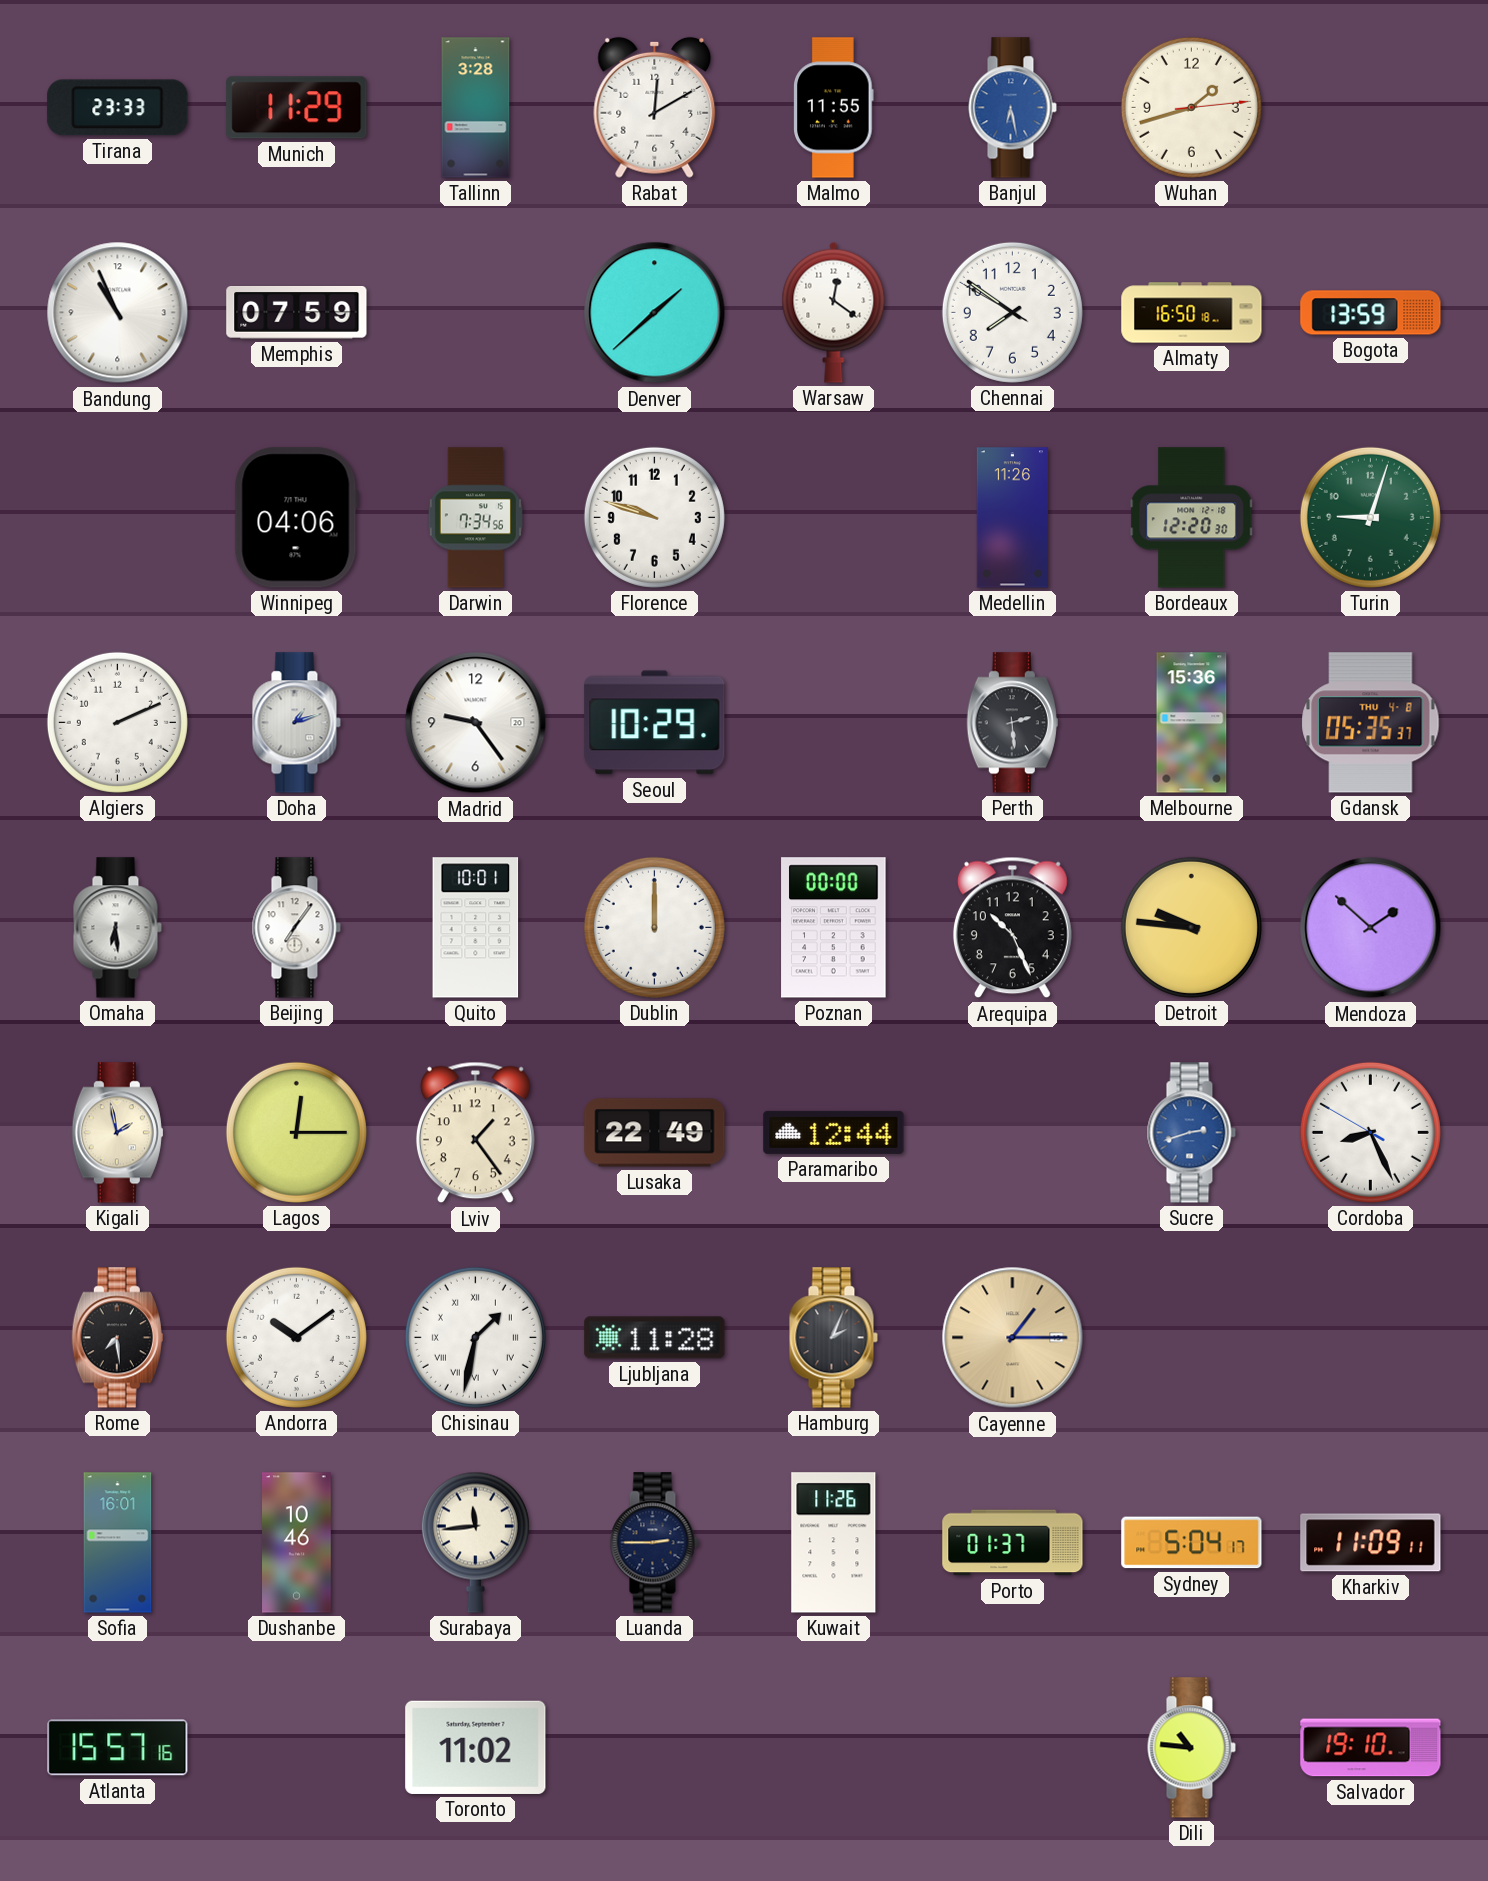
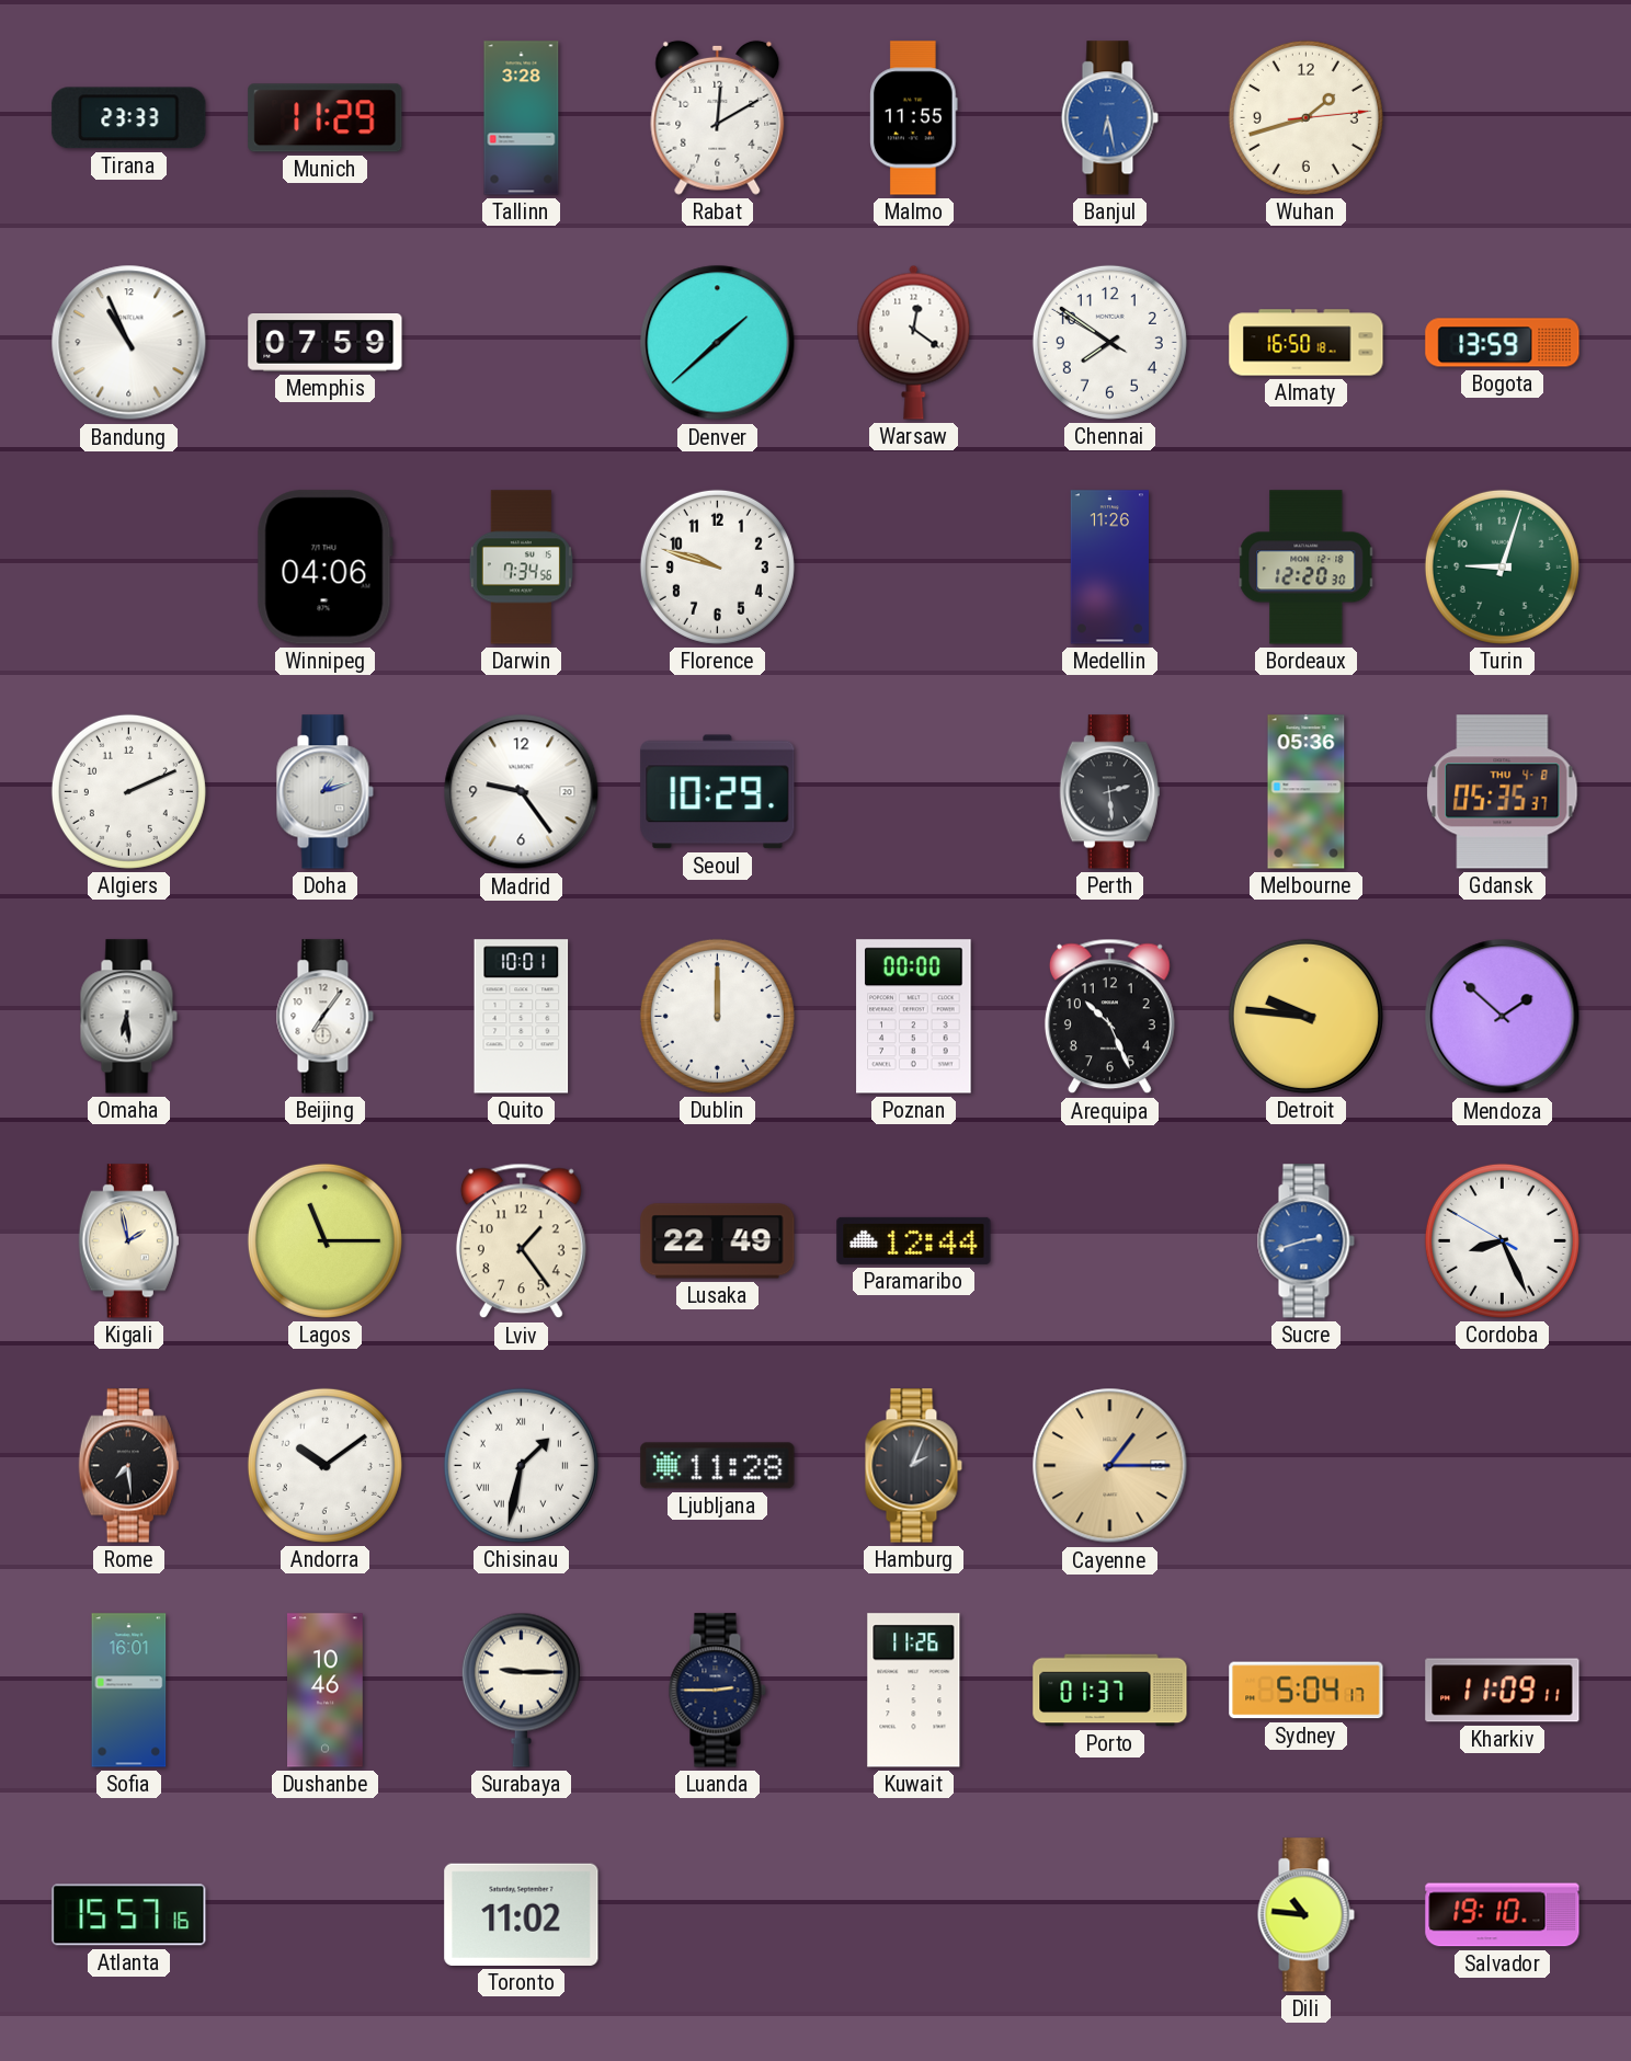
Melbourne: 15:36 -> 05:36
Lagos: 12:15 -> 11:15
Surabaya: 11:44 -> 9:15
